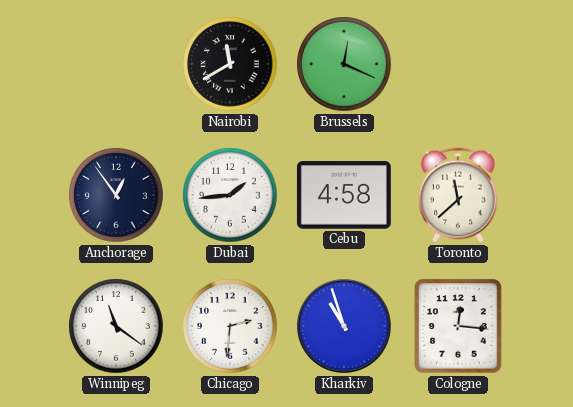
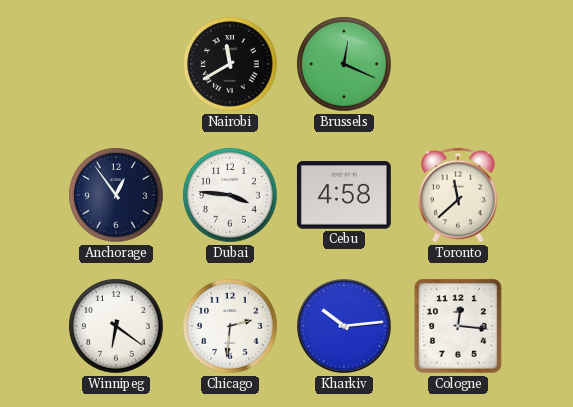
Dubai: 1:44 -> 3:46
Winnipeg: 11:21 -> 6:21
Kharkiv: 10:57 -> 10:14
